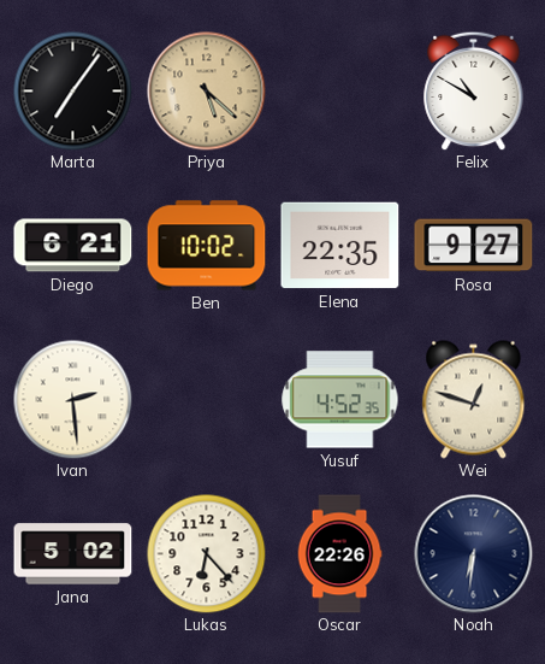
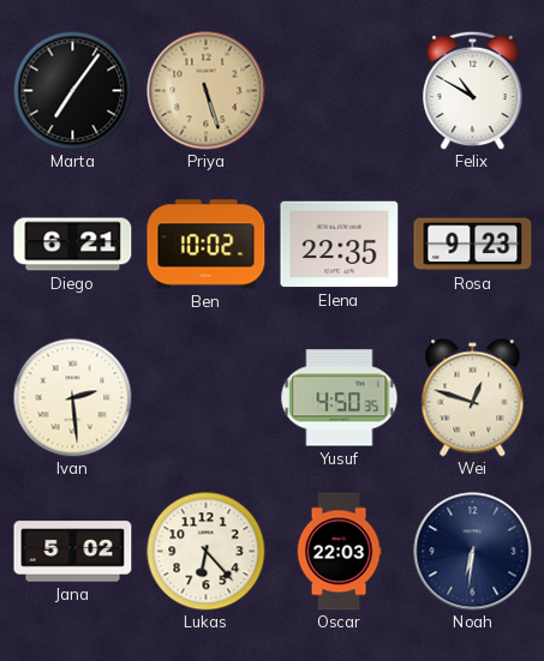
Priya: 5:22 -> 5:27
Rosa: 9:27 -> 9:23
Yusuf: 4:52 -> 4:50
Oscar: 22:26 -> 22:03
